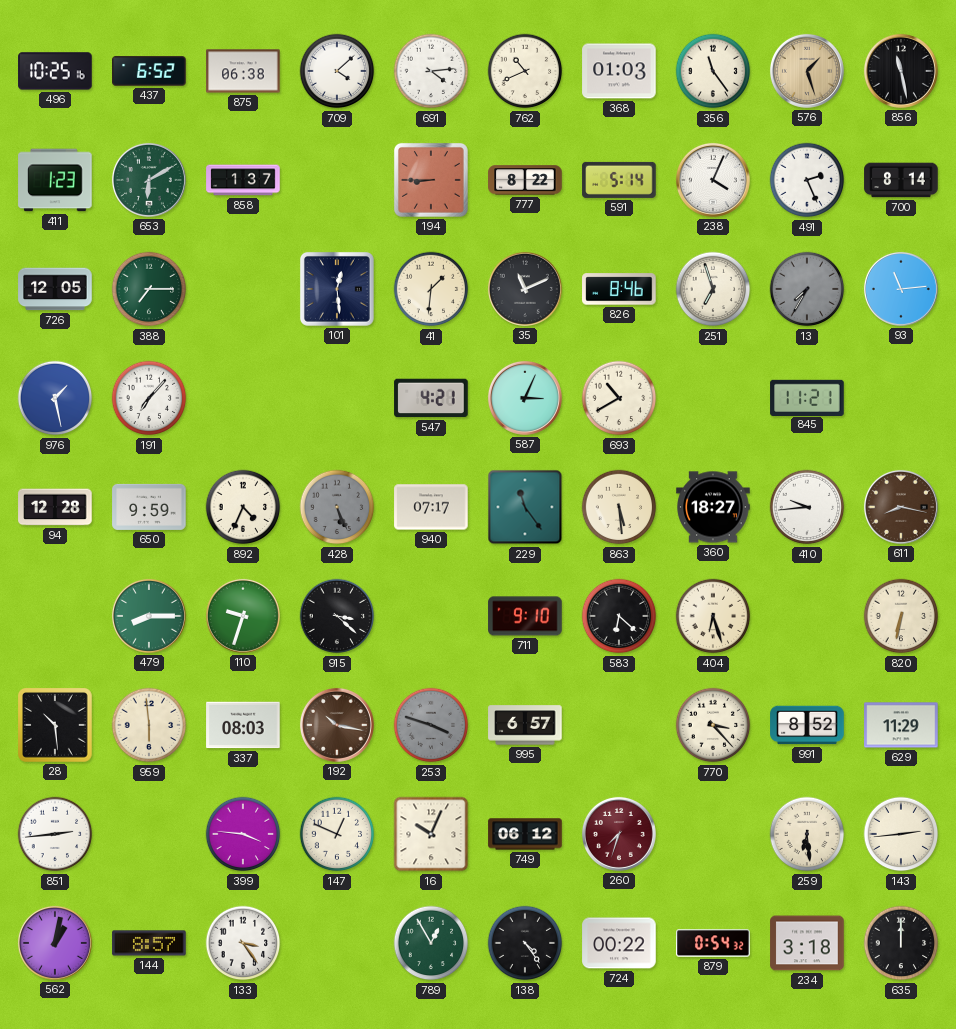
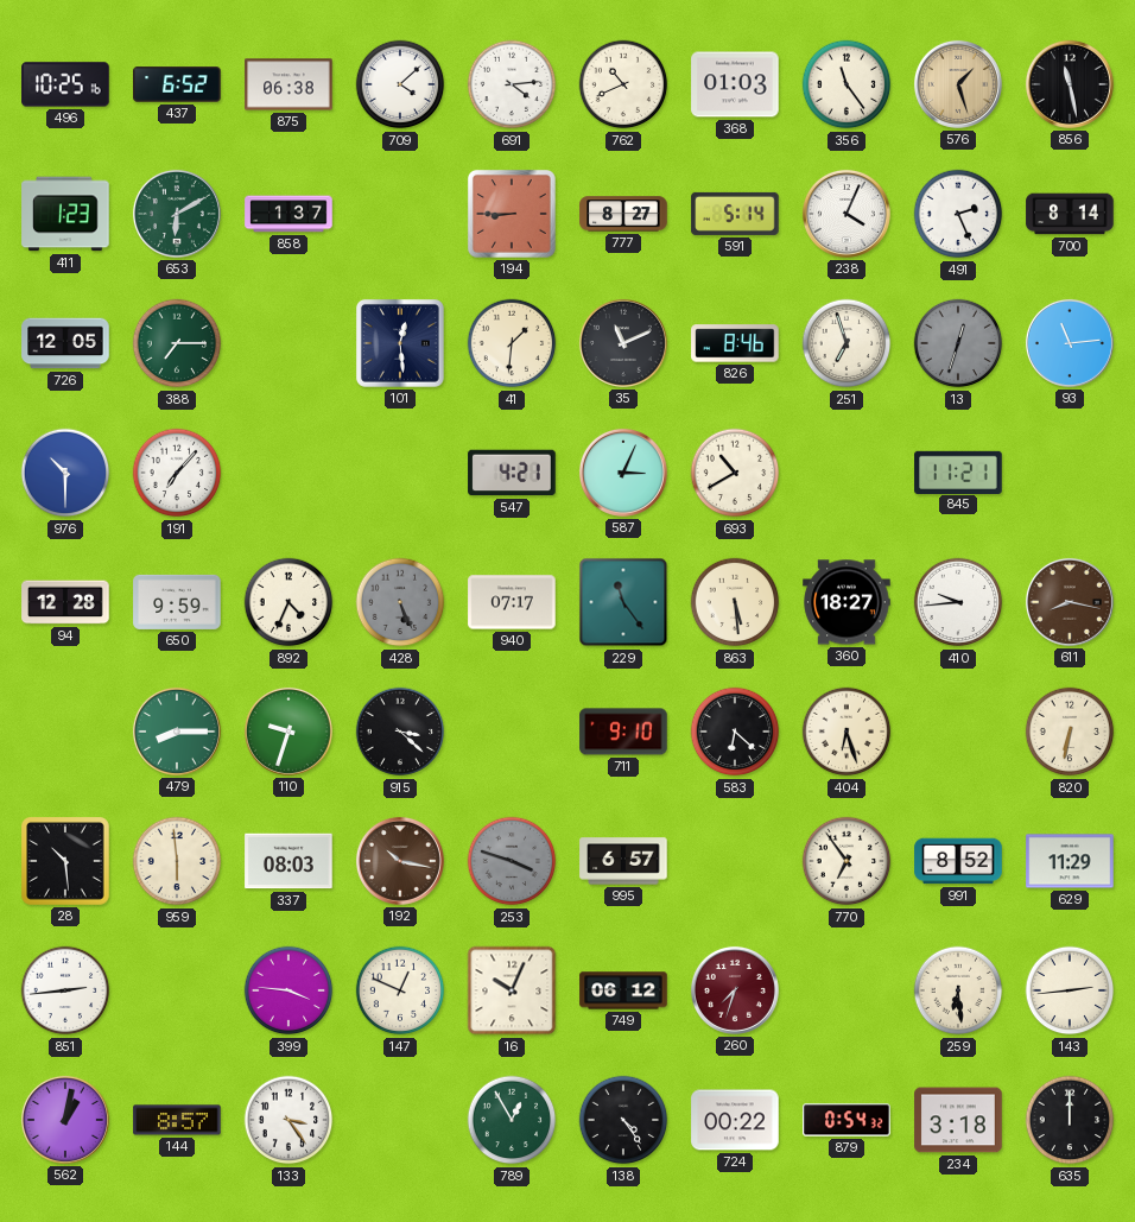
777: 8:22 -> 8:27
13: 7:35 -> 12:33
976: 1:28 -> 10:30
770: 3:23 -> 6:54
